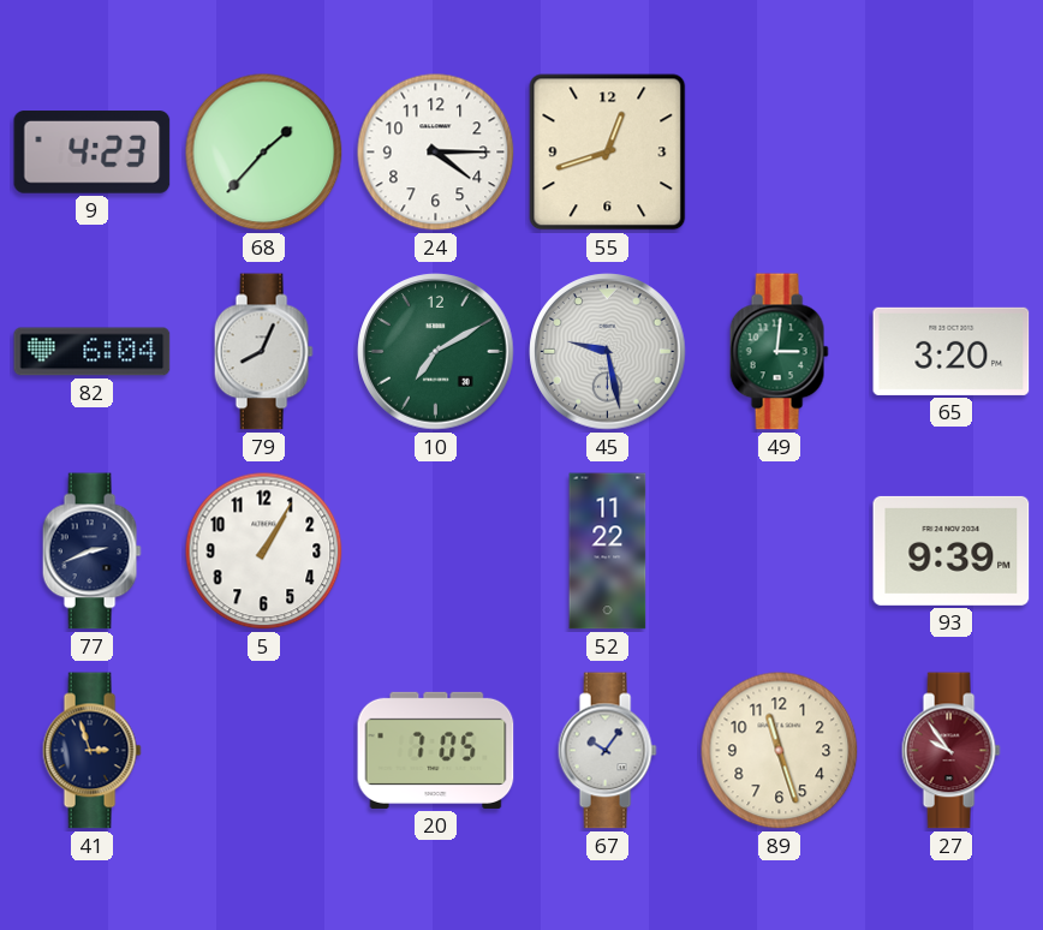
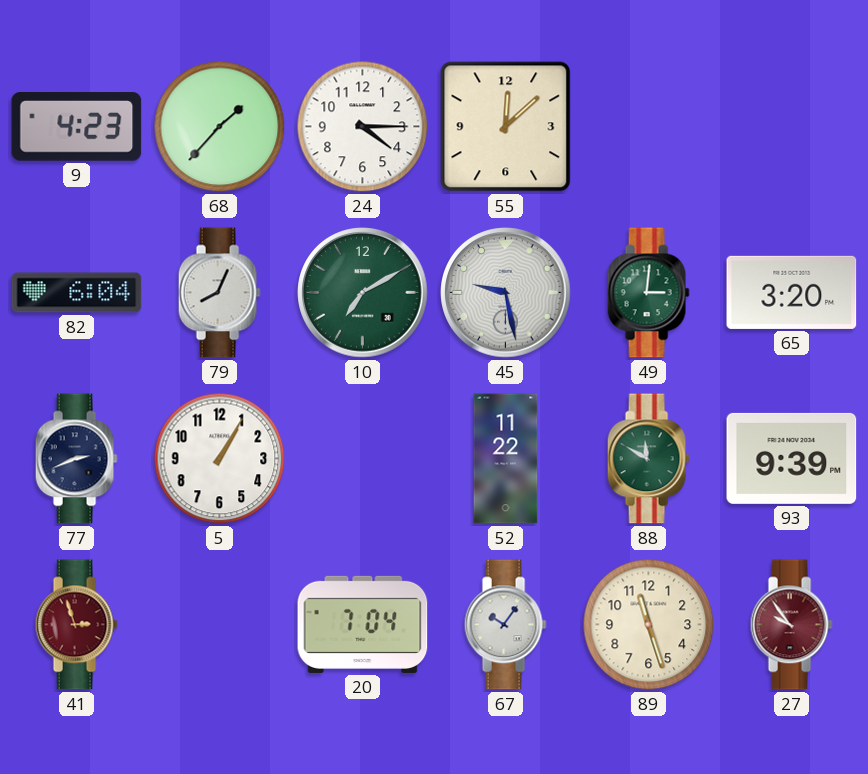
55: 12:42 -> 12:08
88: none -> 11:50
41 dial: navy -> burgundy
20: 7:05 -> 7:04
